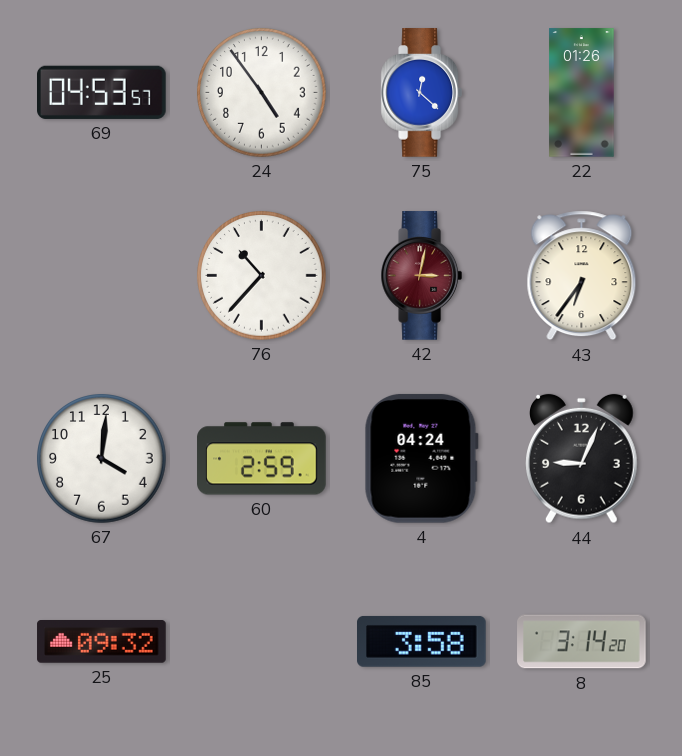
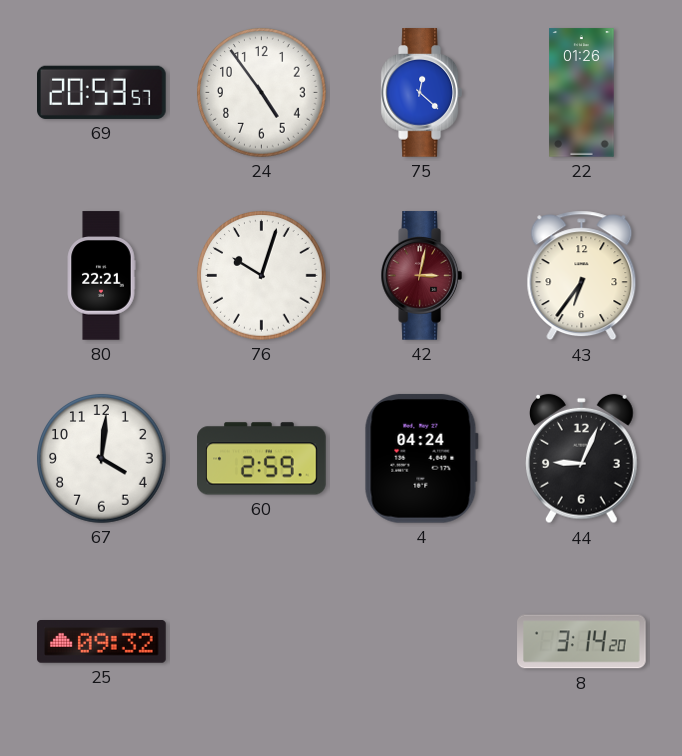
69: 04:53 -> 20:53
80: none -> 22:21
76: 10:37 -> 10:03
85: 3:58 -> none
